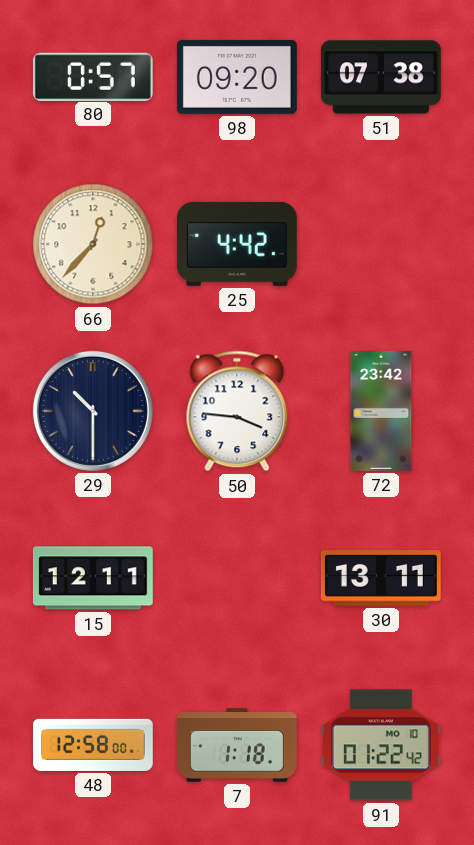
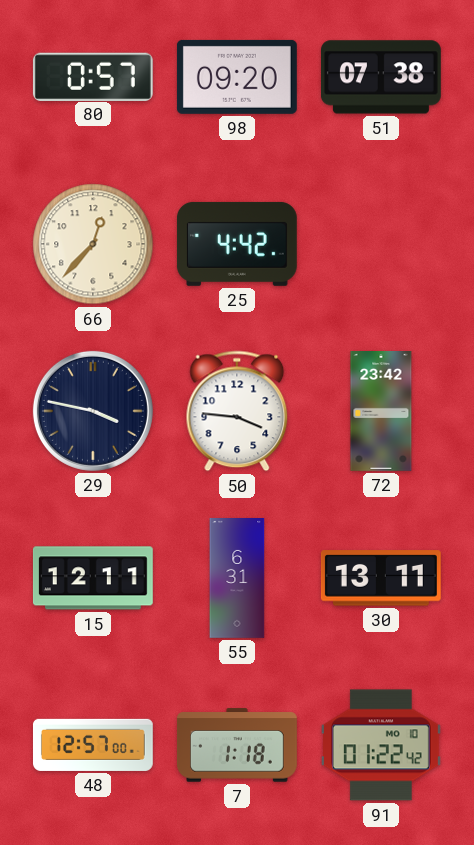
29: 10:30 -> 3:47
55: none -> 6:31
48: 12:58 -> 12:57
